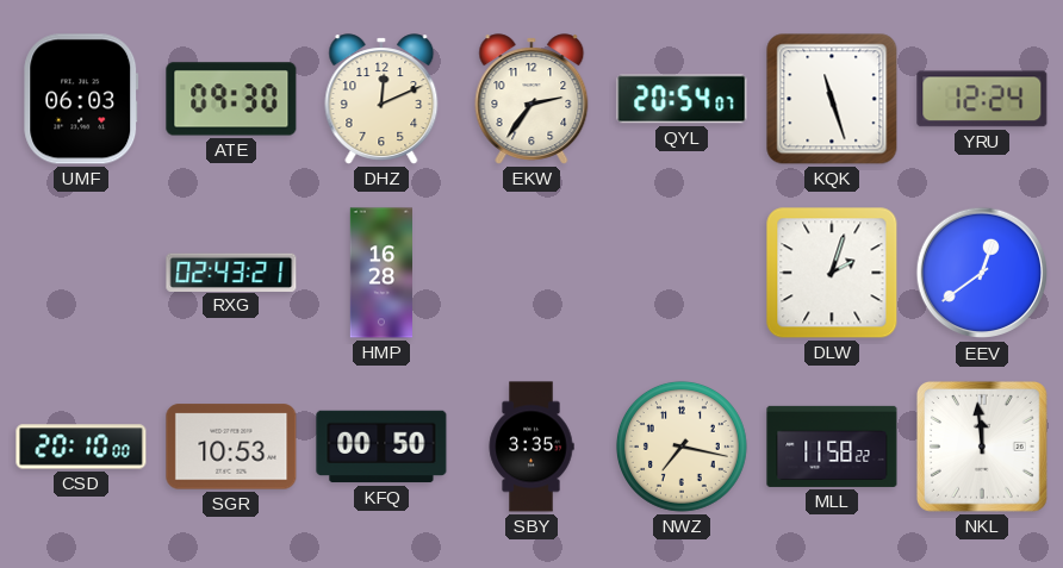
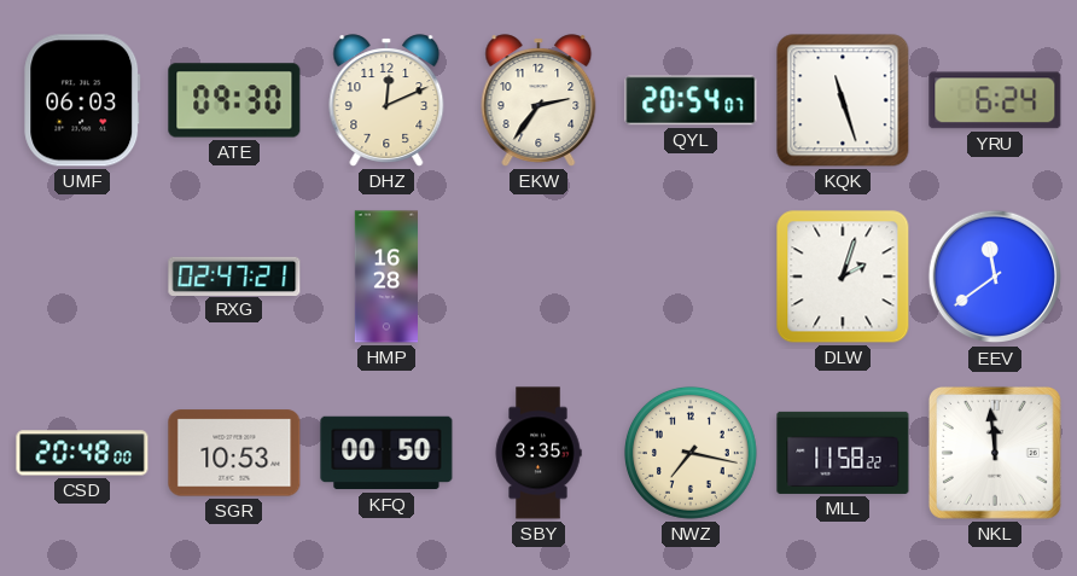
YRU: 12:24 -> 6:24
RXG: 02:43 -> 02:47
EEV: 12:39 -> 11:39
CSD: 20:10 -> 20:48
